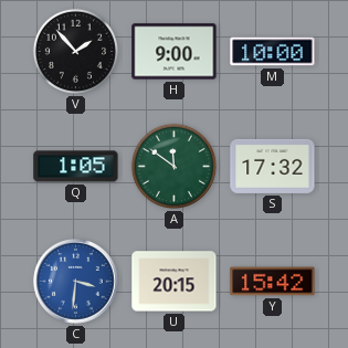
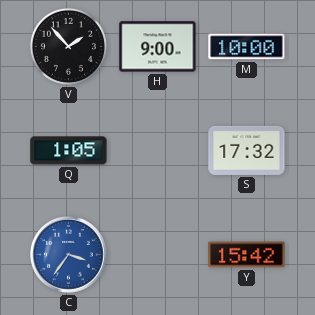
A: 11:51 -> none
C: 3:31 -> 3:36
U: 20:15 -> none
